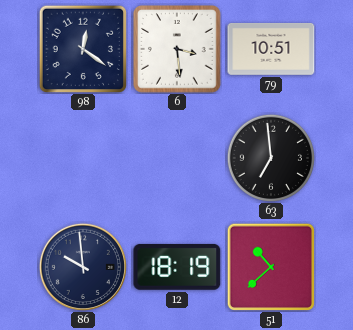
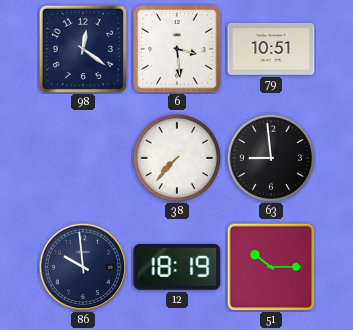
38: none -> 7:37
63: 6:59 -> 8:59
51: 10:38 -> 10:15
